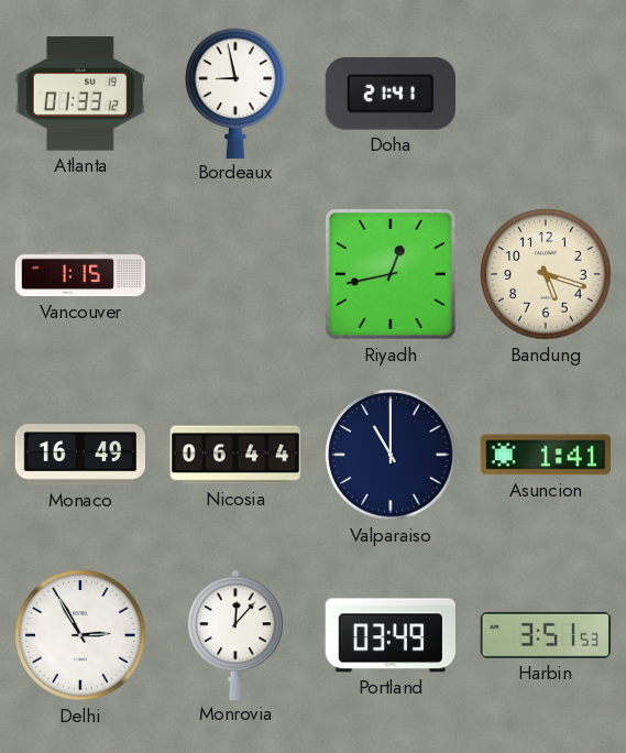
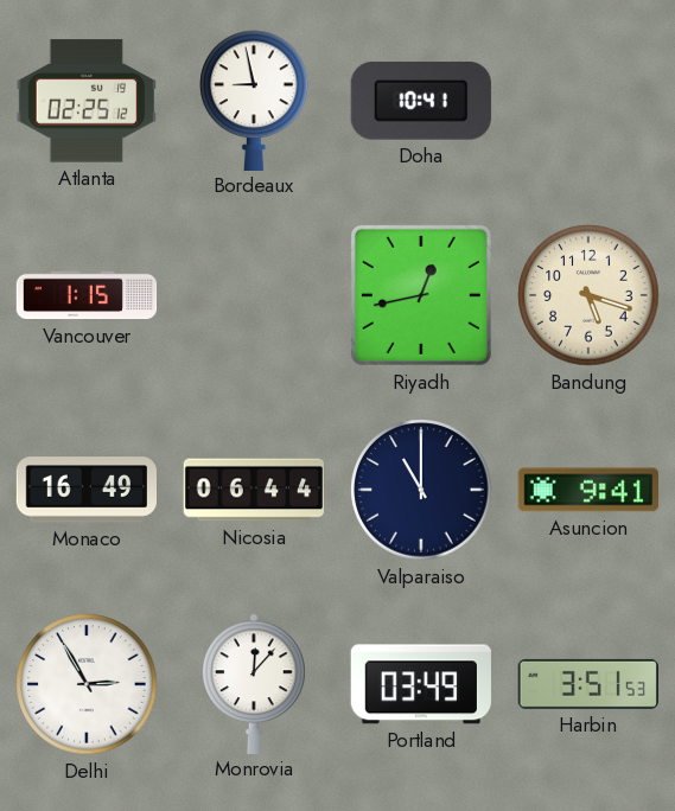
Atlanta: 01:33 -> 02:25
Doha: 21:41 -> 10:41
Asuncion: 1:41 -> 9:41
